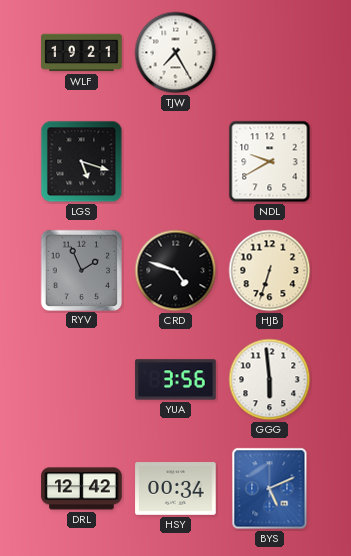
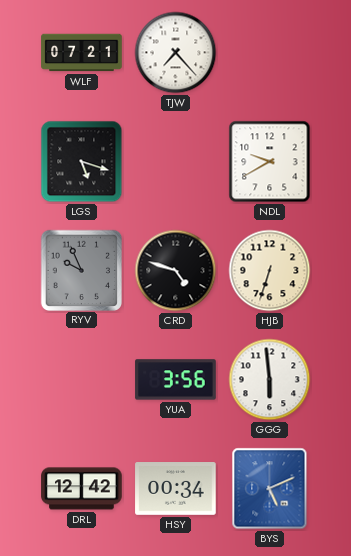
WLF: 19:21 -> 07:21
TJW: 7:25 -> 7:23
RYV: 1:56 -> 9:56
